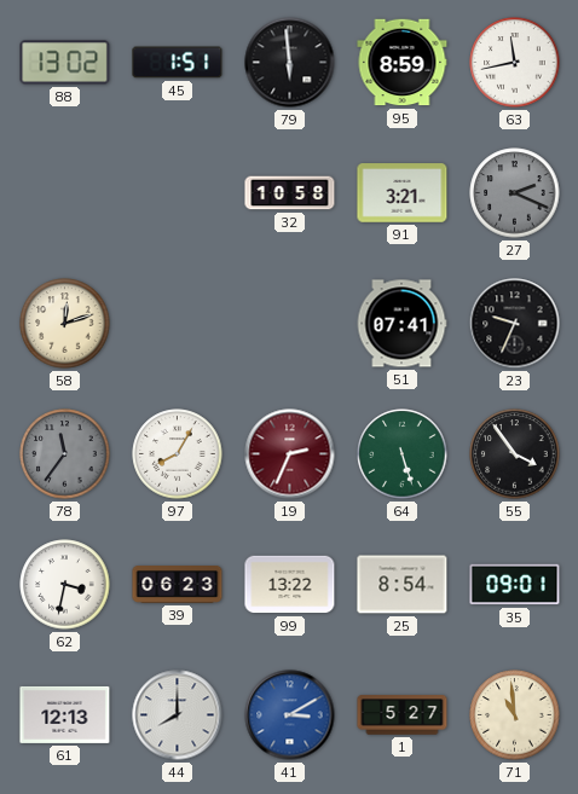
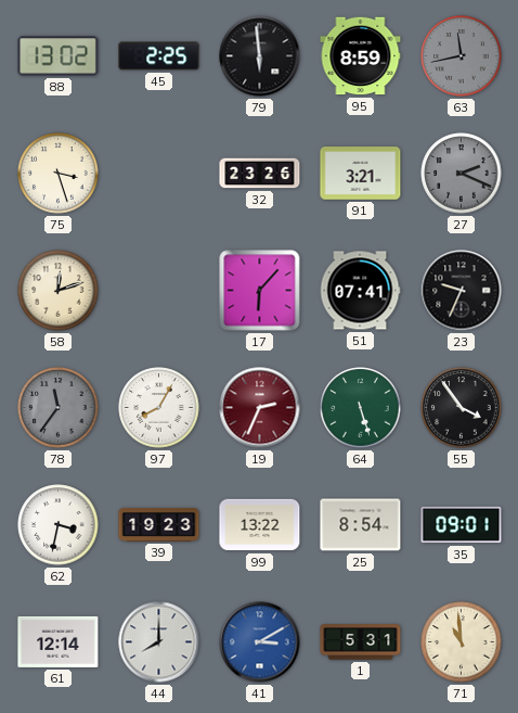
45: 1:51 -> 2:25
63 dial: white -> grey
75: none -> 3:27
32: 10:58 -> 23:26
17: none -> 6:07
39: 06:23 -> 19:23
61: 12:13 -> 12:14
1: 5:27 -> 5:31
